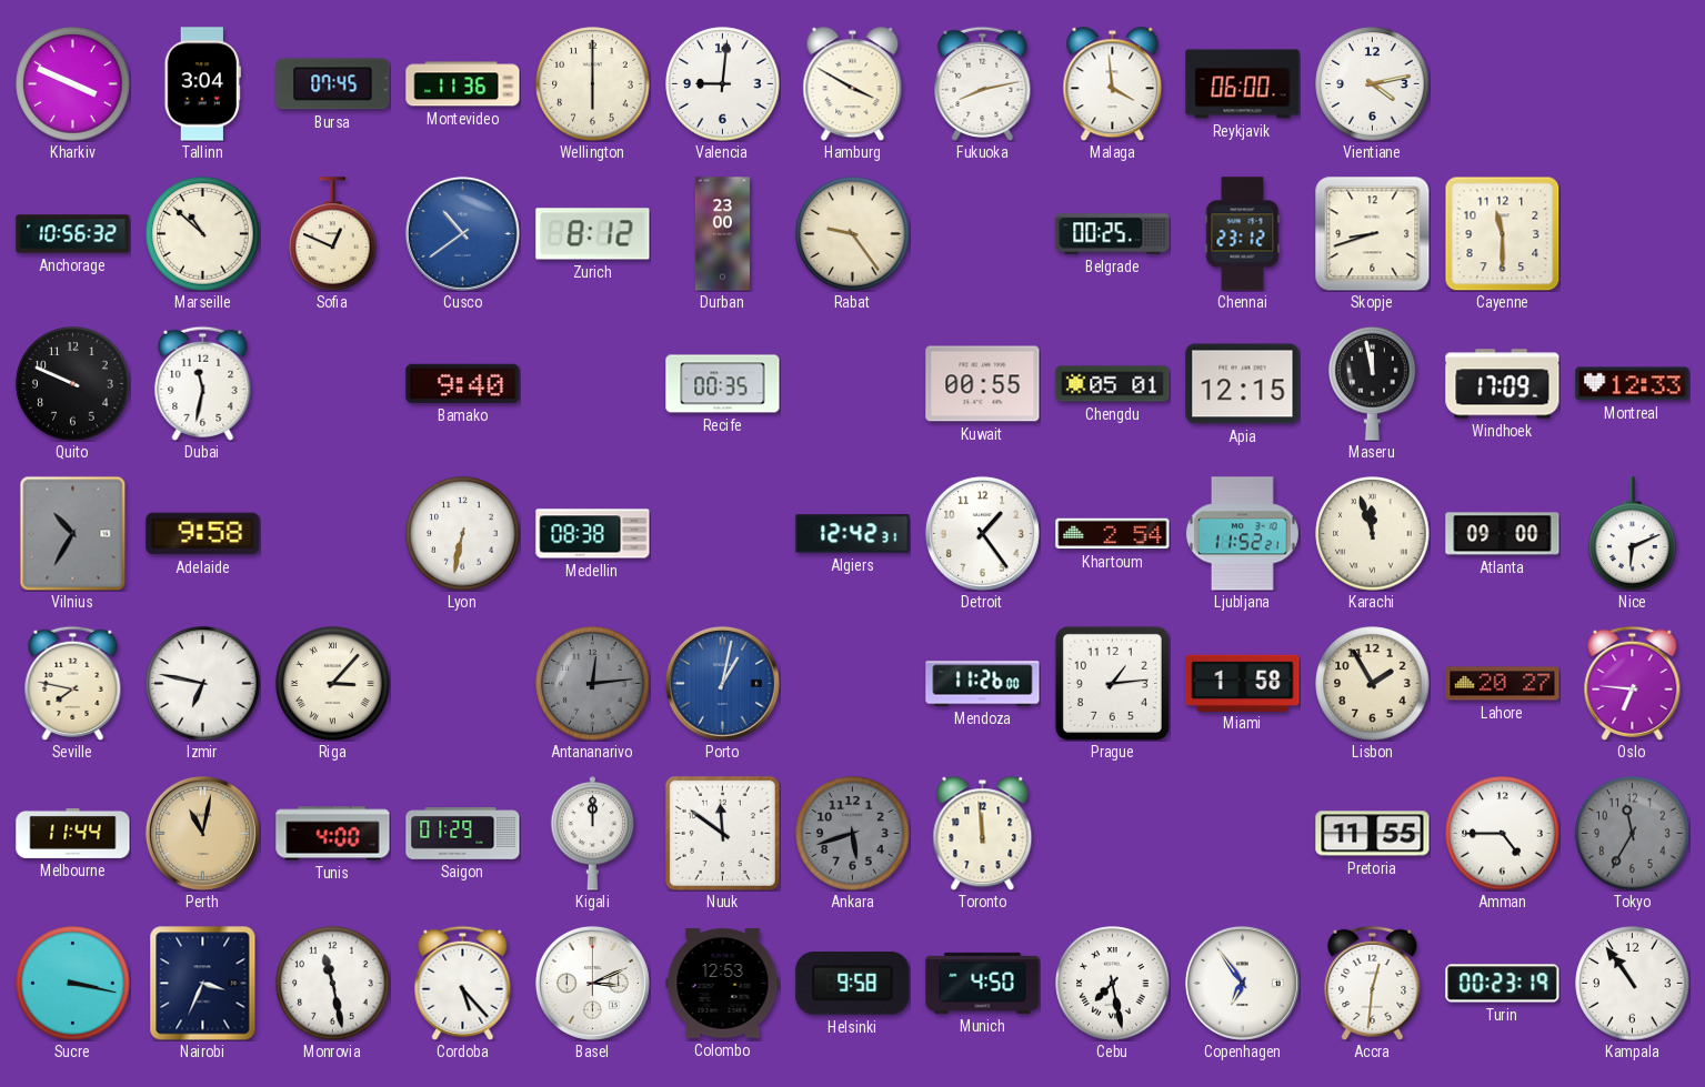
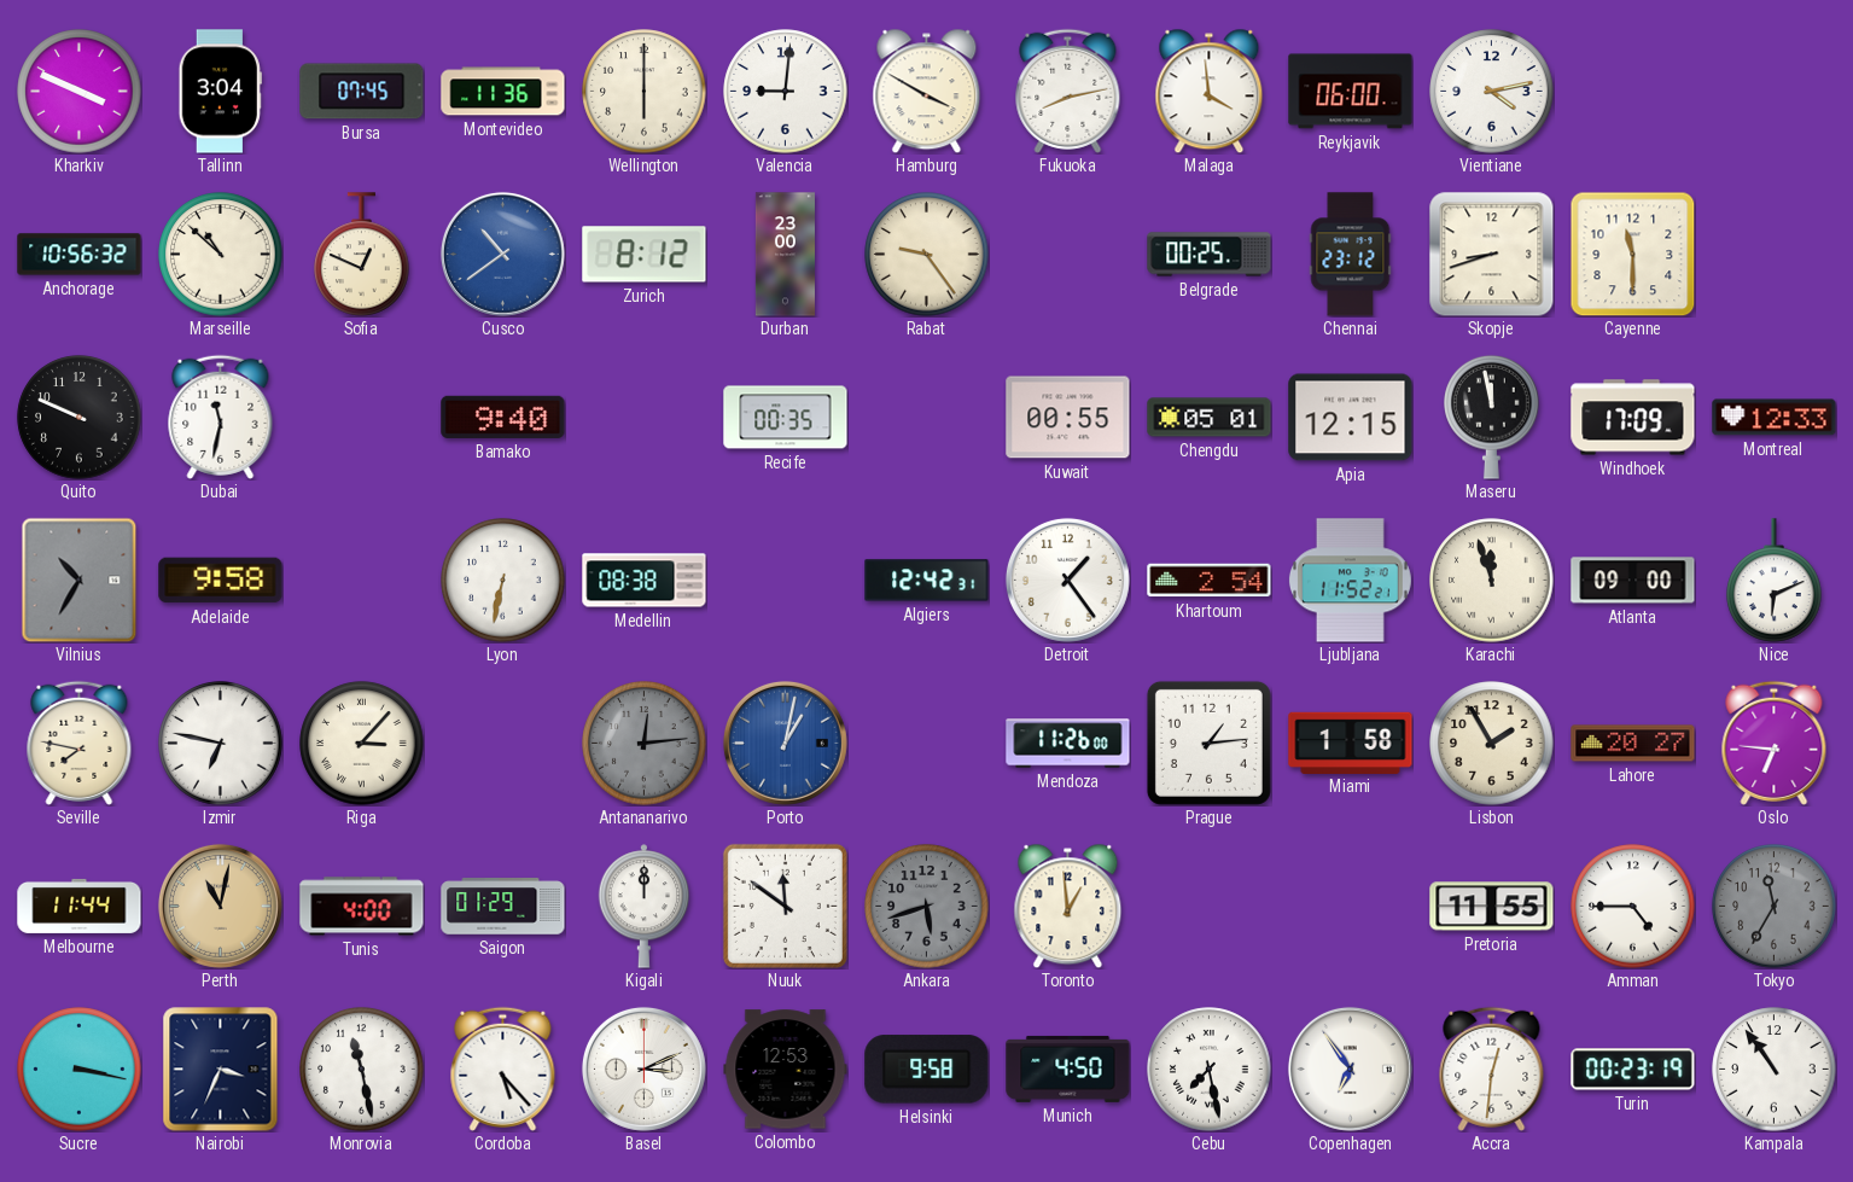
Toronto: 11:59 -> 12:59
